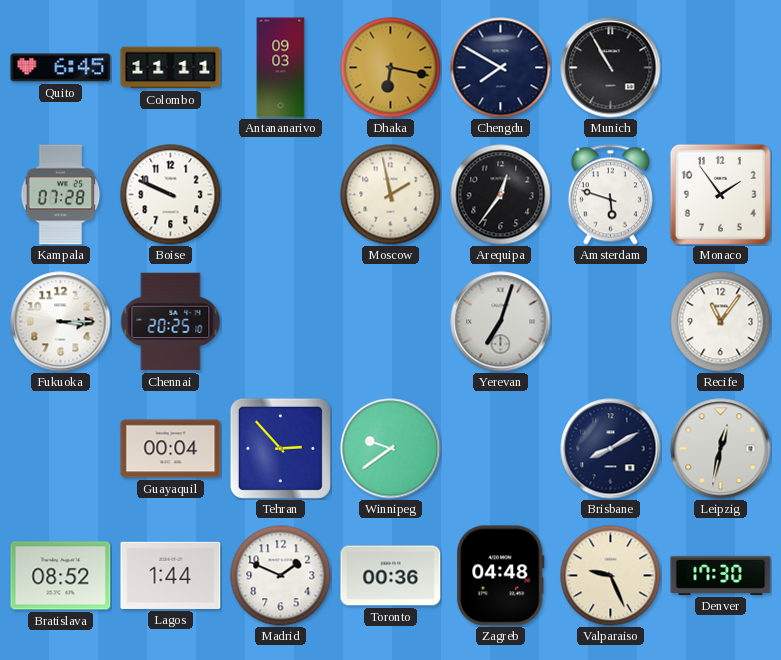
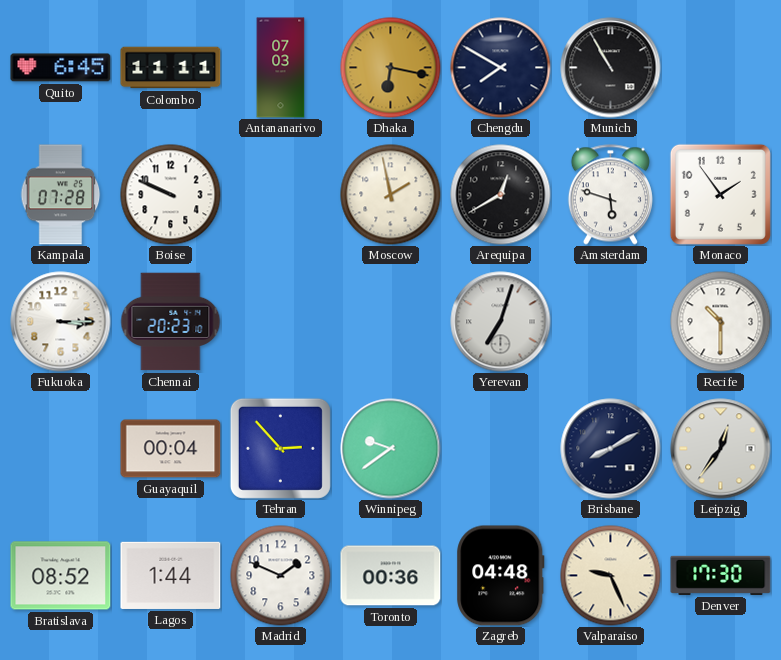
Antananarivo: 09:03 -> 07:03
Arequipa: 12:36 -> 12:40
Chennai: 20:25 -> 20:23
Recife: 11:06 -> 10:30
Leipzig: 12:32 -> 12:36
